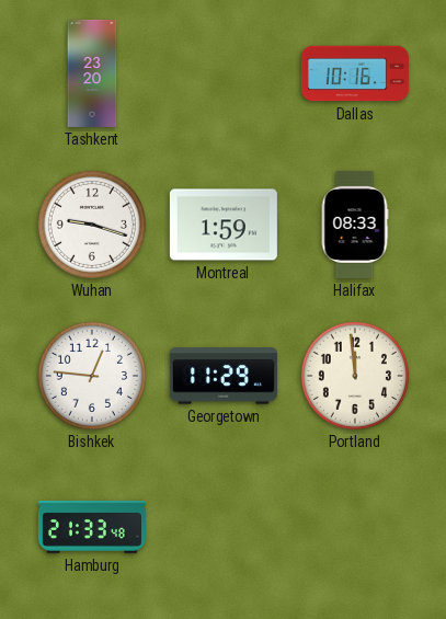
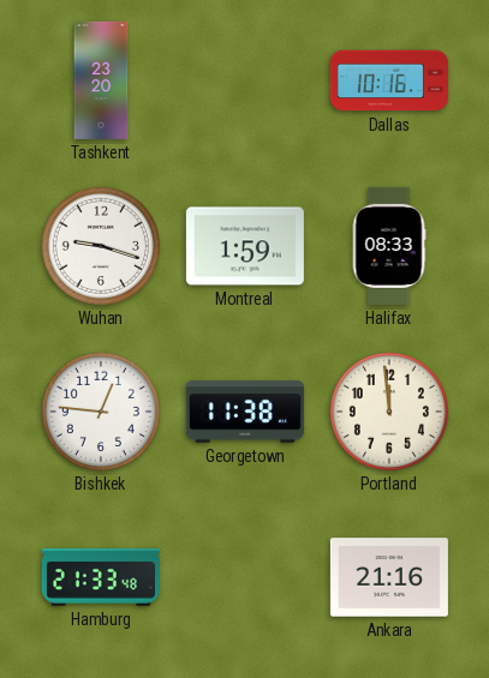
Georgetown: 11:29 -> 11:38
Ankara: none -> 21:16
